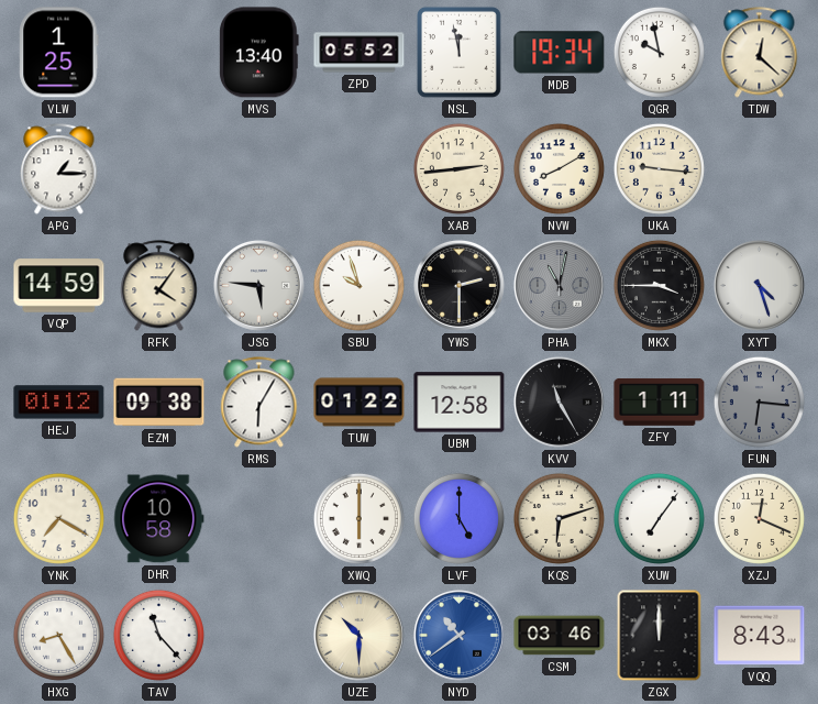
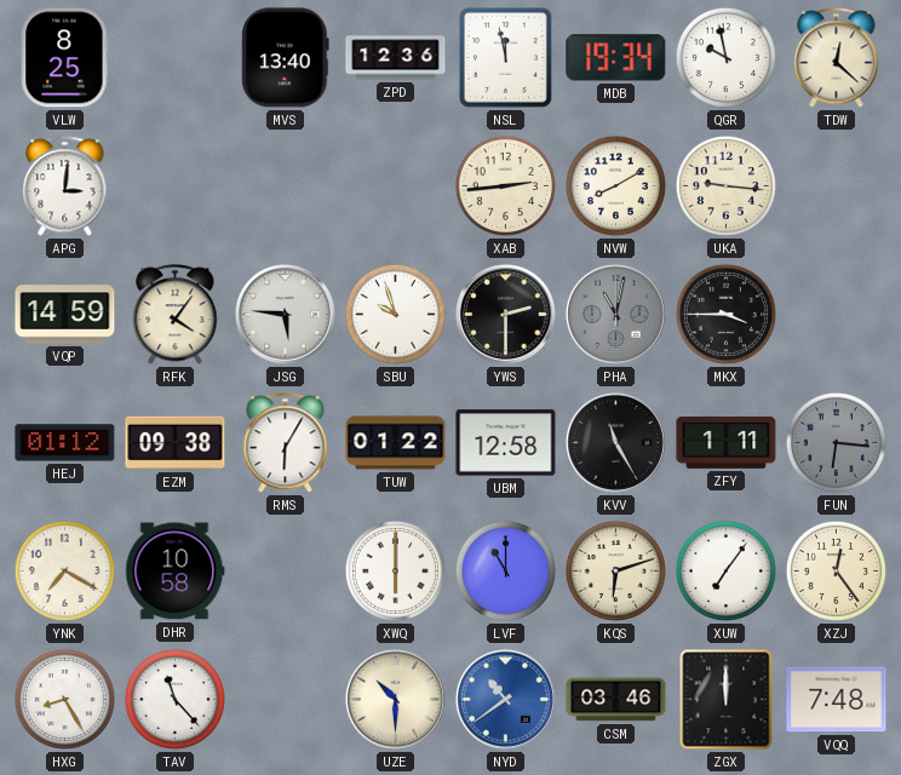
VLW: 1:25 -> 8:25
ZPD: 05:52 -> 12:36
APG: 1:15 -> 3:01
XYT: 4:27 -> none
LVF: 5:00 -> 11:00
XZJ: 12:19 -> 12:24
VQQ: 8:43 -> 7:48
